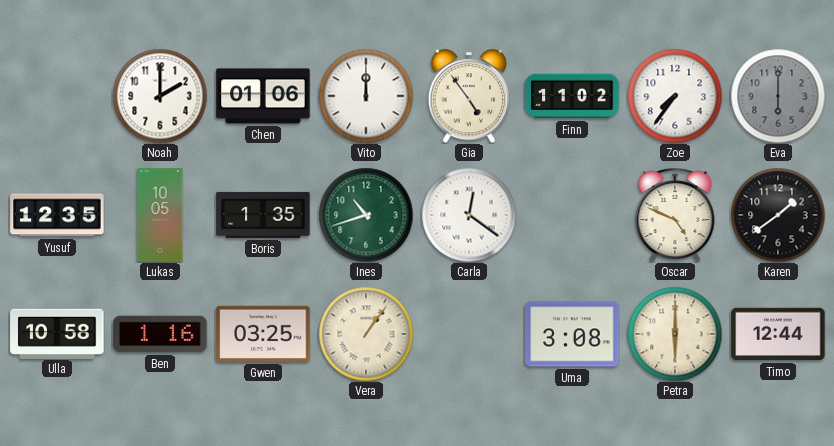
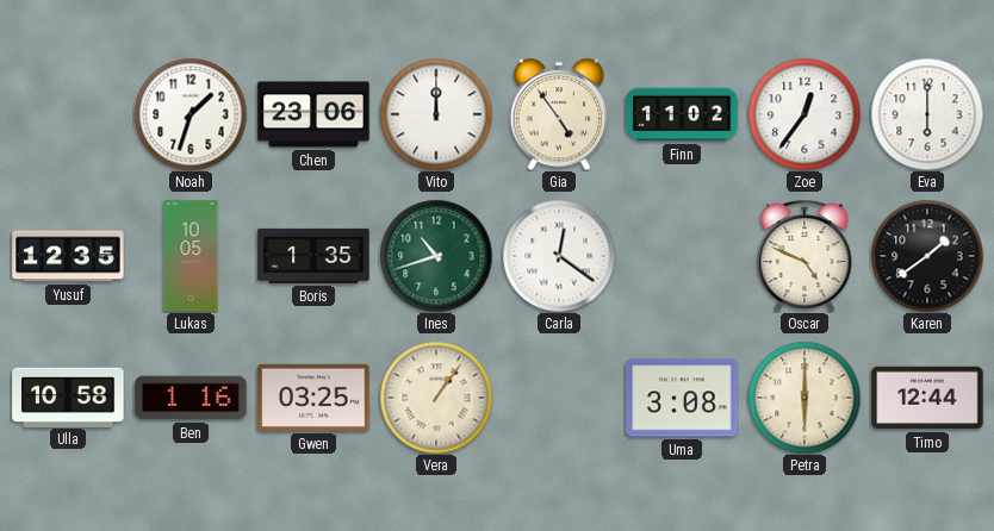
Noah: 2:00 -> 1:33
Chen: 01:06 -> 23:06
Zoe: 7:36 -> 12:36
Eva dial: grey -> white
